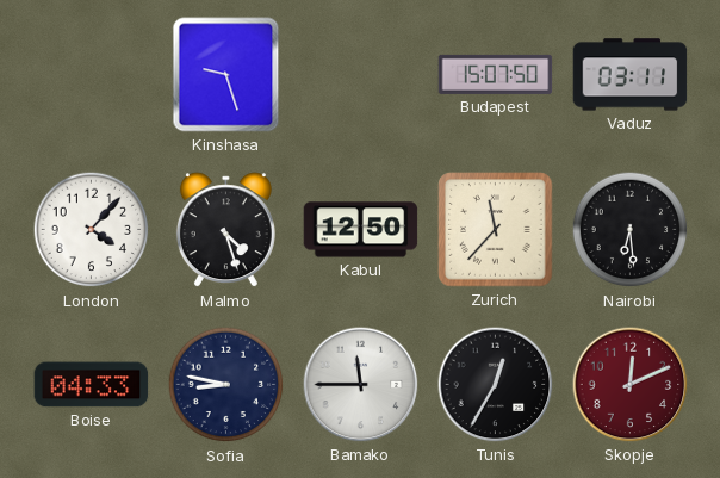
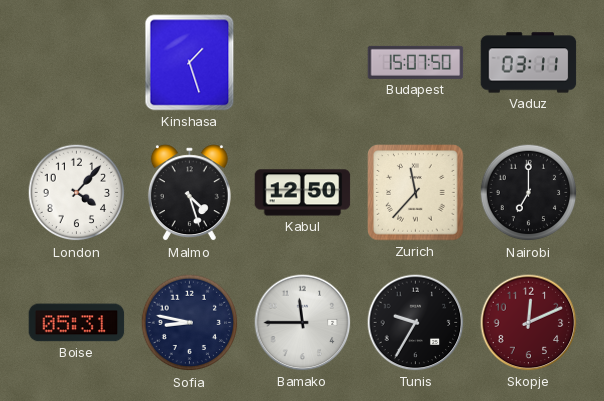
Kinshasa: 9:27 -> 1:27
Nairobi: 6:29 -> 7:00
Boise: 04:33 -> 05:31
Tunis: 12:35 -> 9:35
